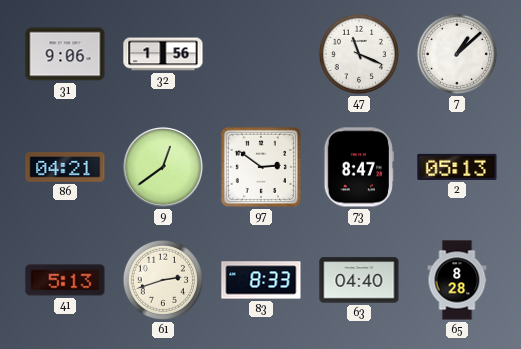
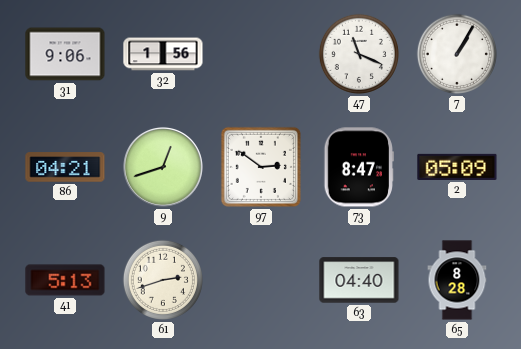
7: 1:08 -> 1:05
9: 12:39 -> 12:42
2: 05:13 -> 05:09
83: 8:33 -> none
